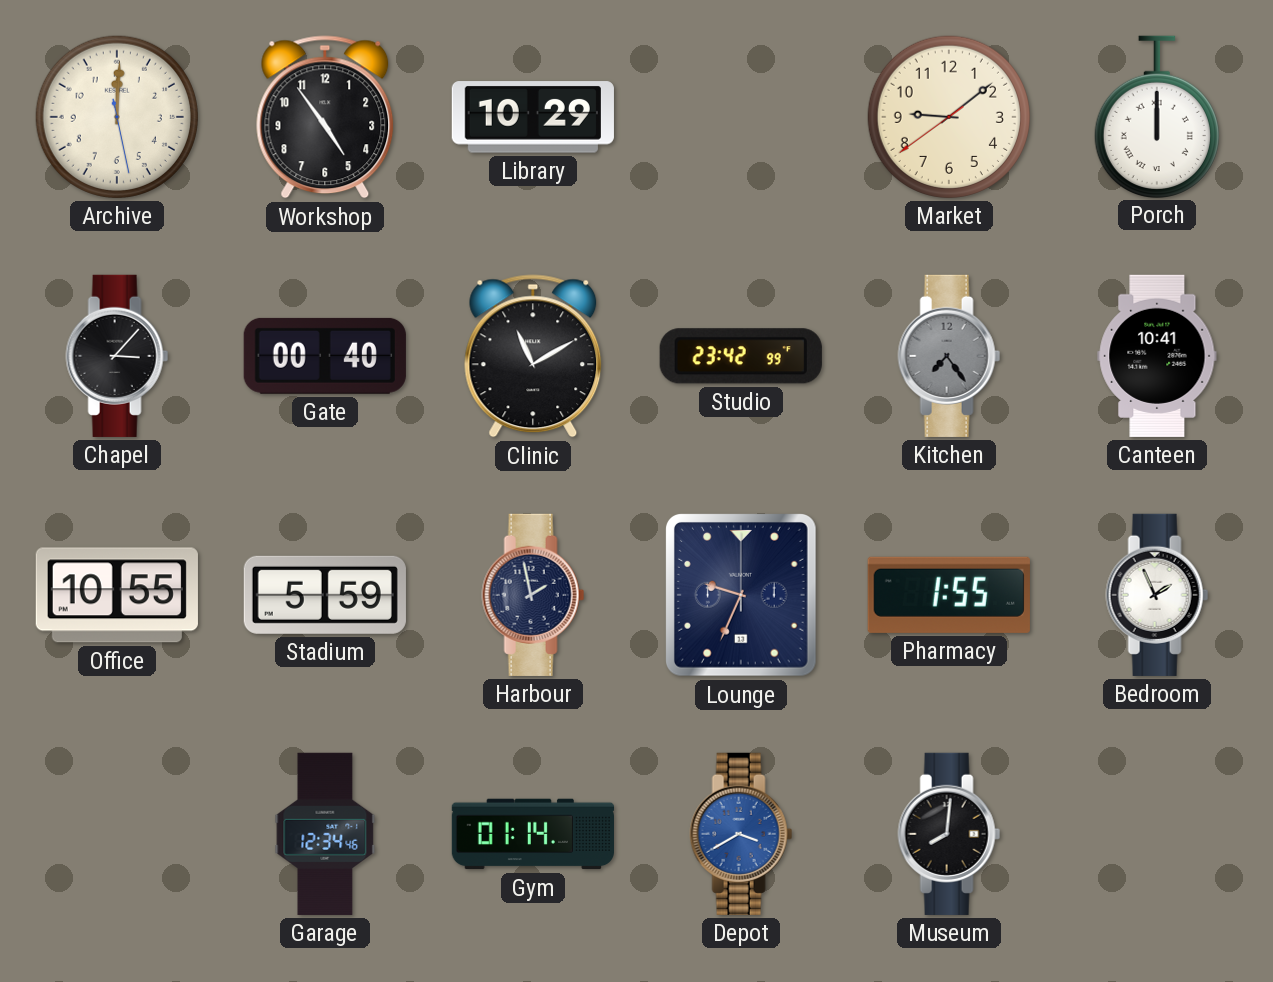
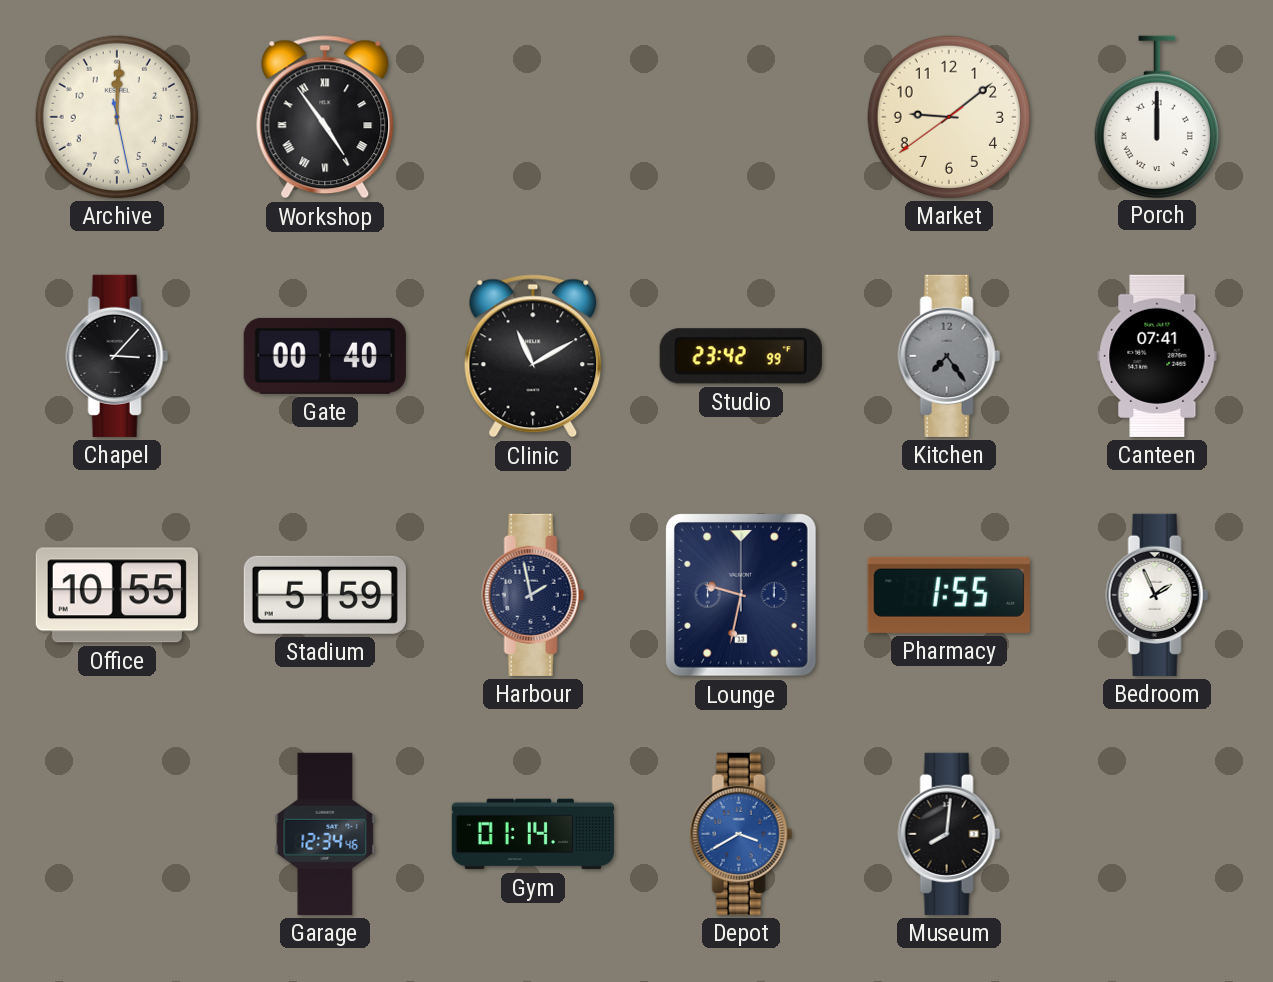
Workshop numerals: Arabic -> Roman
Library: 10:29 -> none
Canteen: 10:41 -> 07:41
Lounge: 9:34 -> 9:32
